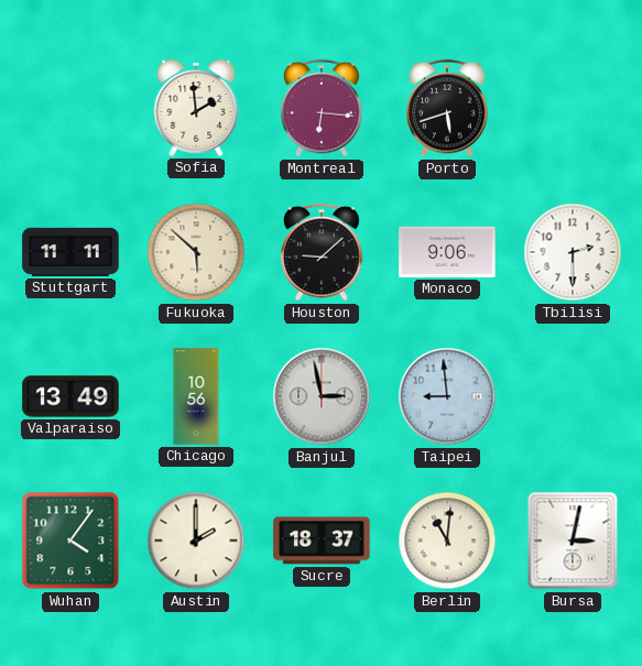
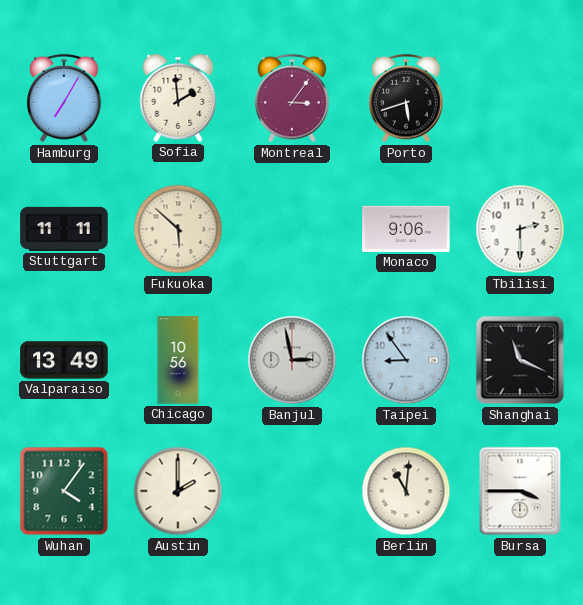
Hamburg: none -> 7:05
Montreal: 6:16 -> 3:06
Houston: 9:08 -> none
Taipei: 8:59 -> 8:54
Shanghai: none -> 11:19
Sucre: 18:37 -> none
Bursa: 3:02 -> 3:45
